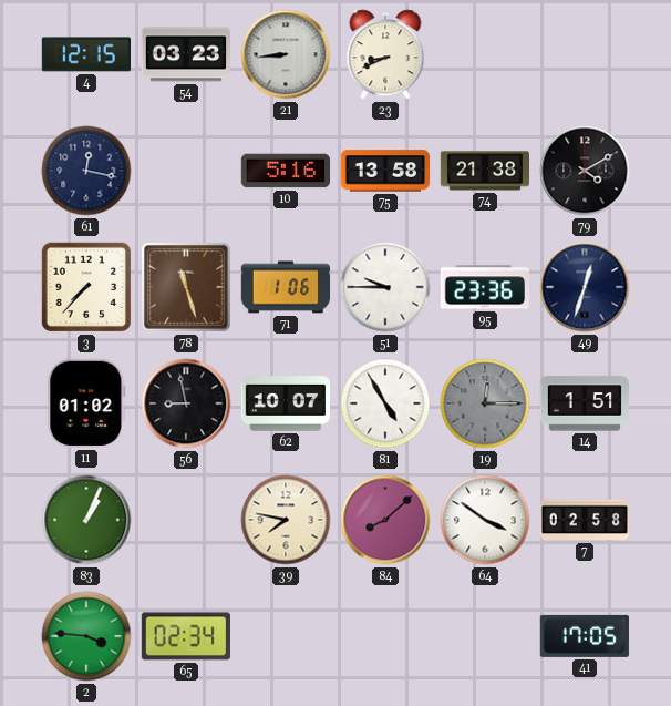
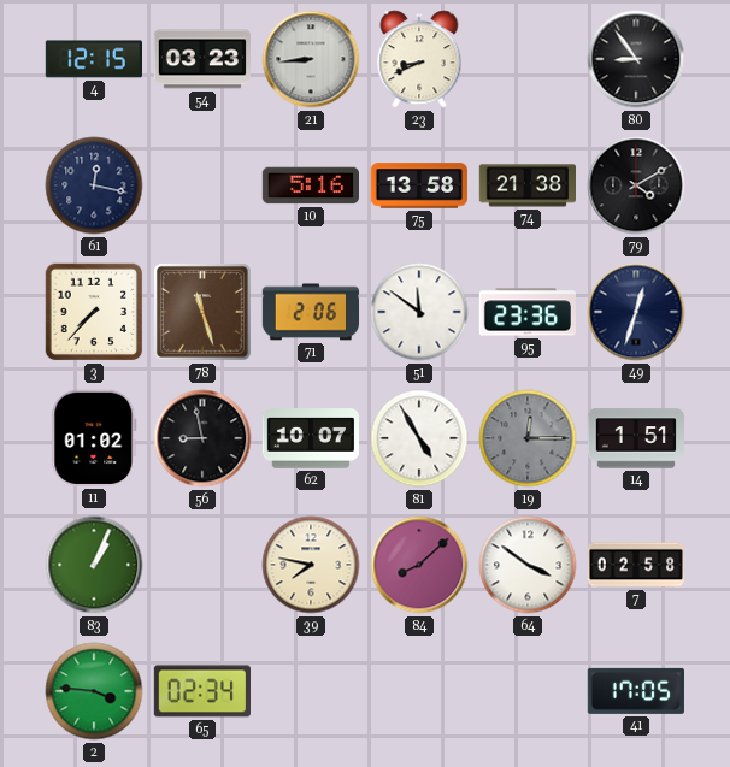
80: none -> 8:54
71: 1:06 -> 2:06
51: 9:45 -> 11:51
